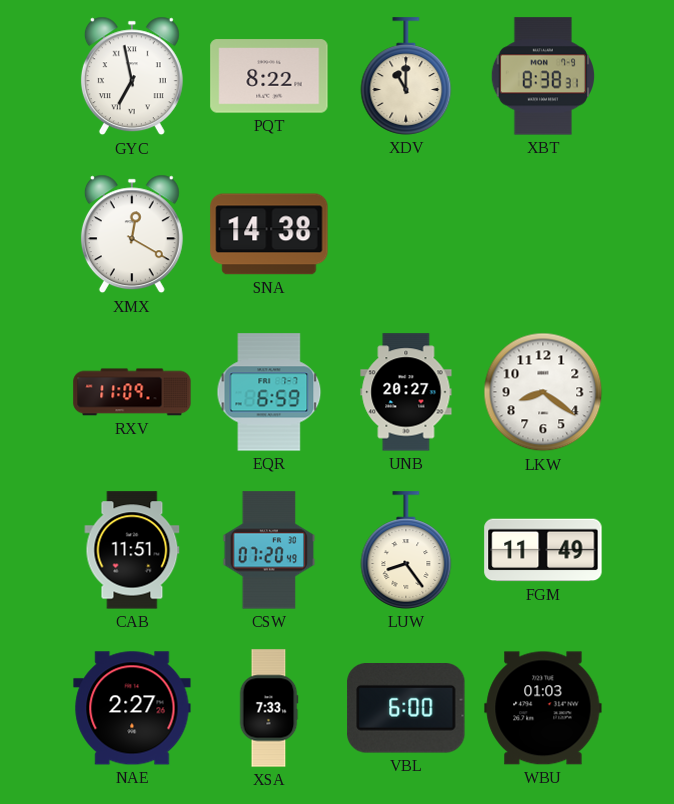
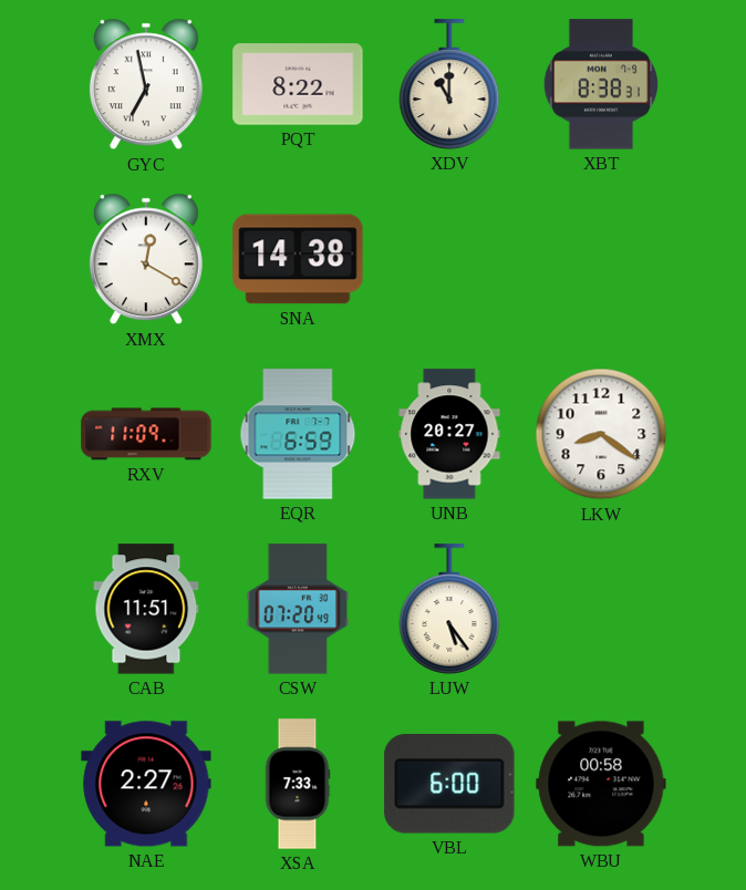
LUW: 8:24 -> 5:24
FGM: 11:49 -> none
WBU: 01:03 -> 00:58
